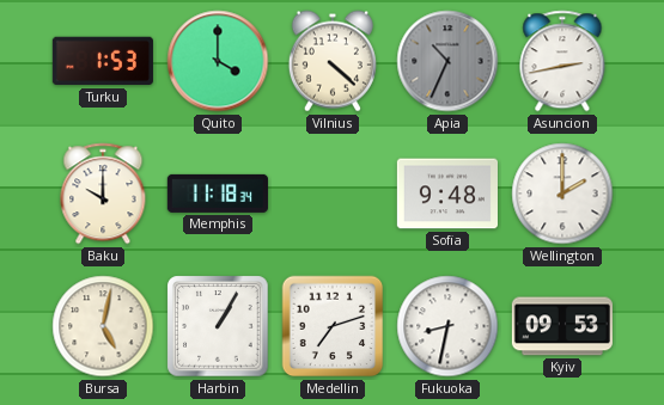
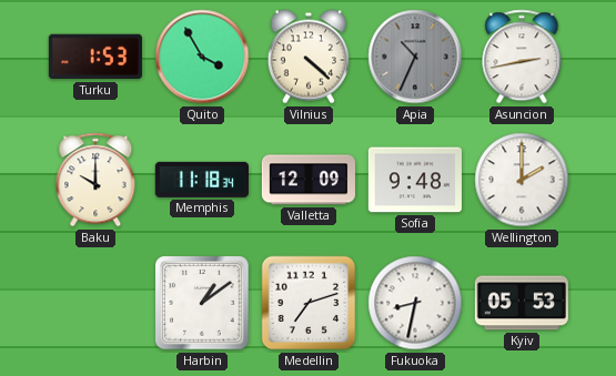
Quito: 4:00 -> 3:55
Valletta: none -> 12:09
Bursa: 5:02 -> none
Harbin: 1:05 -> 1:09
Kyiv: 09:53 -> 05:53
